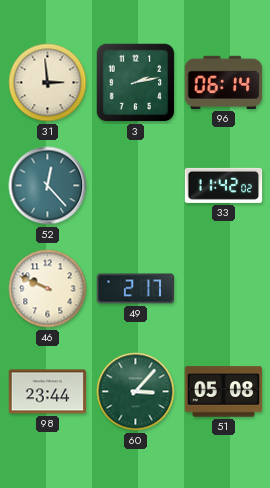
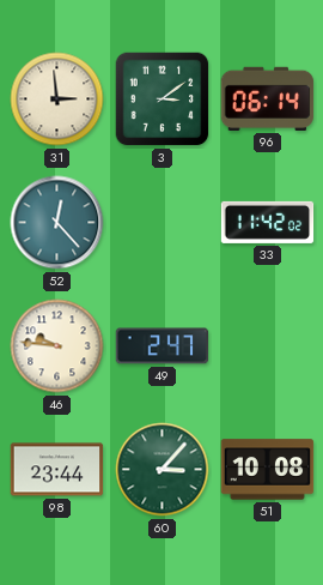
3: 2:13 -> 3:09
46: 9:49 -> 9:46
49: 2:17 -> 2:47
51: 05:08 -> 10:08
